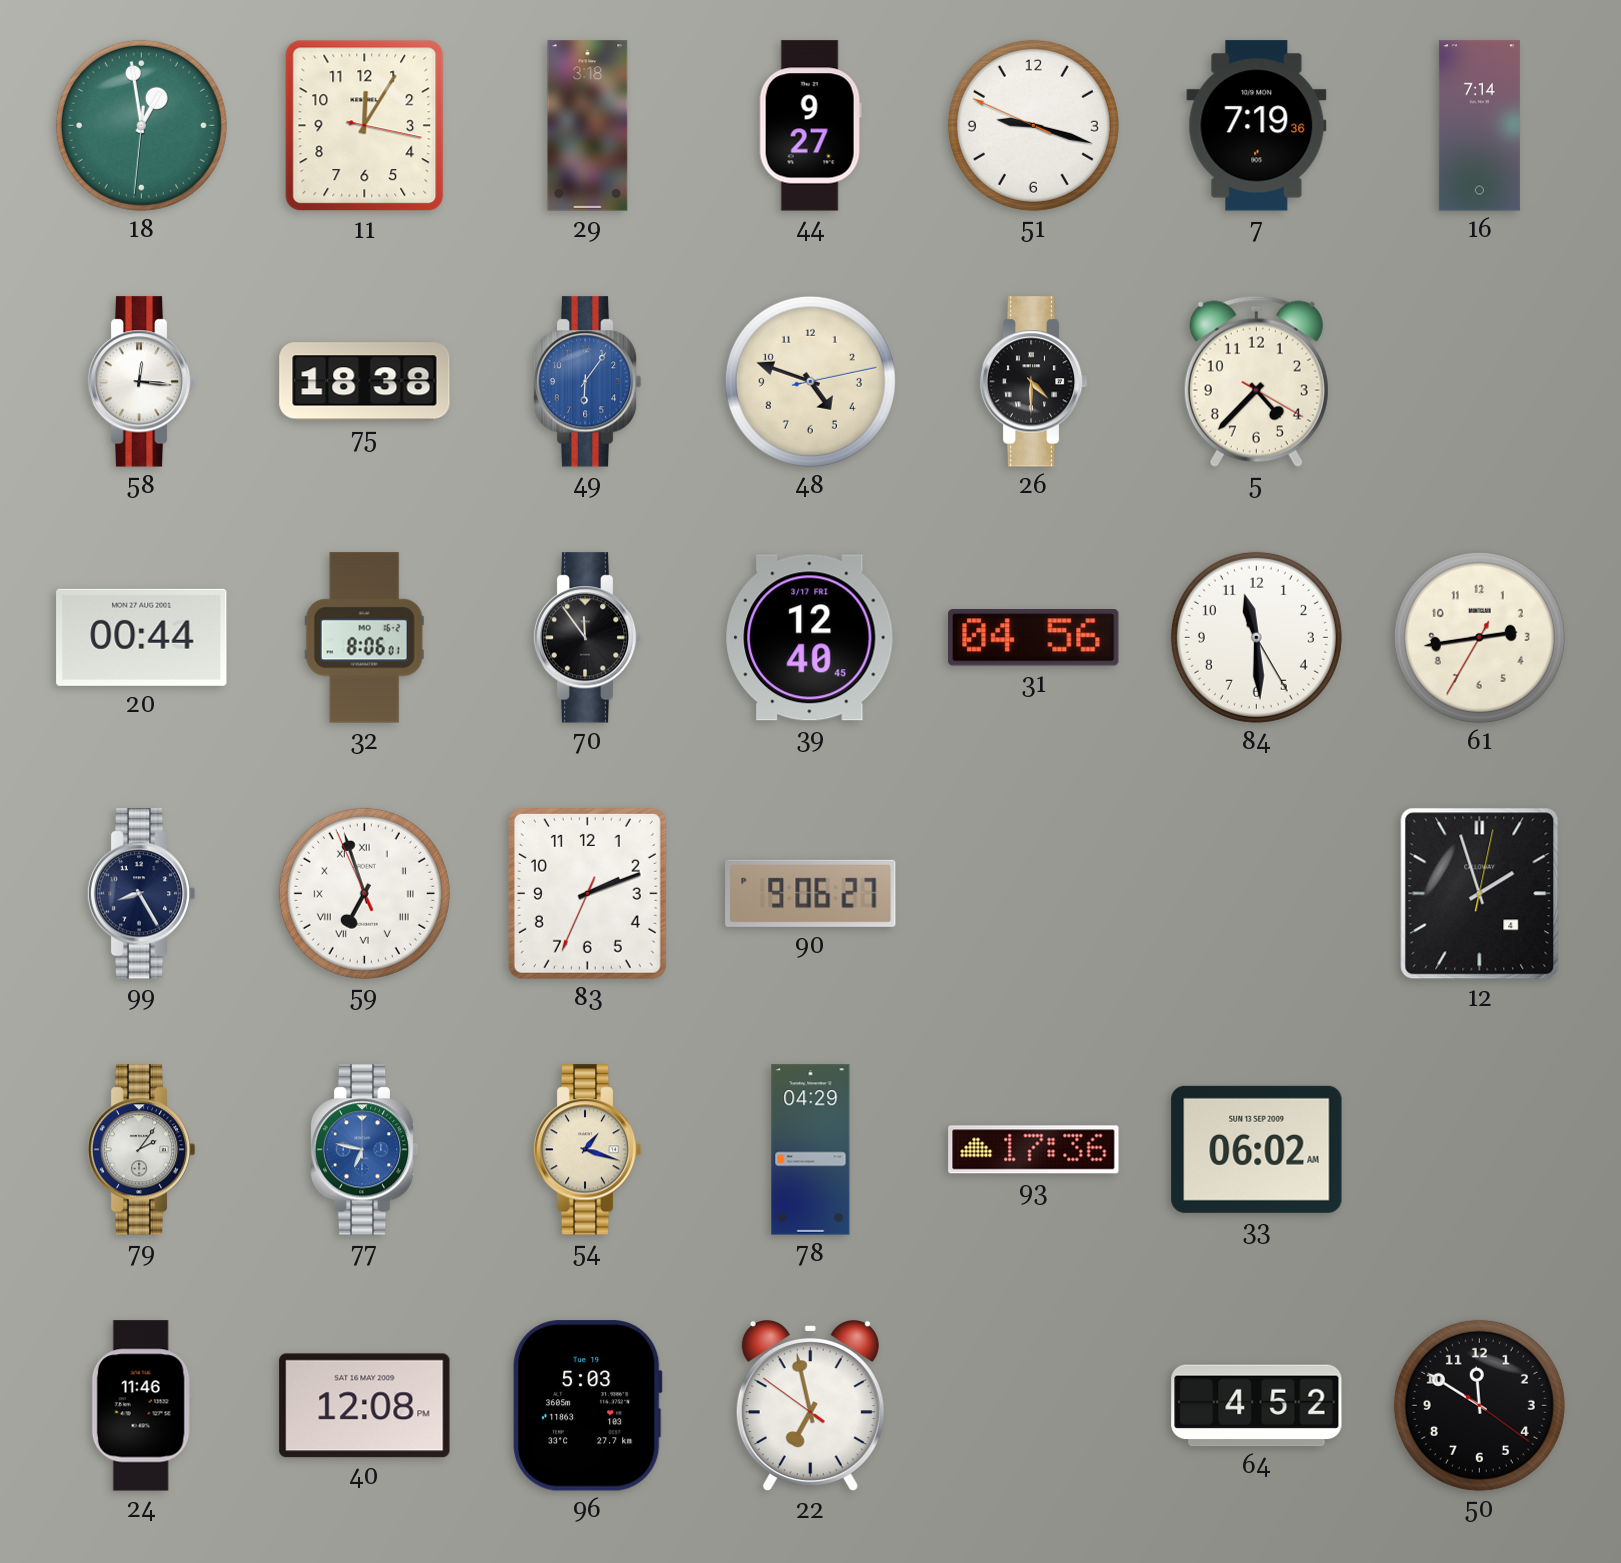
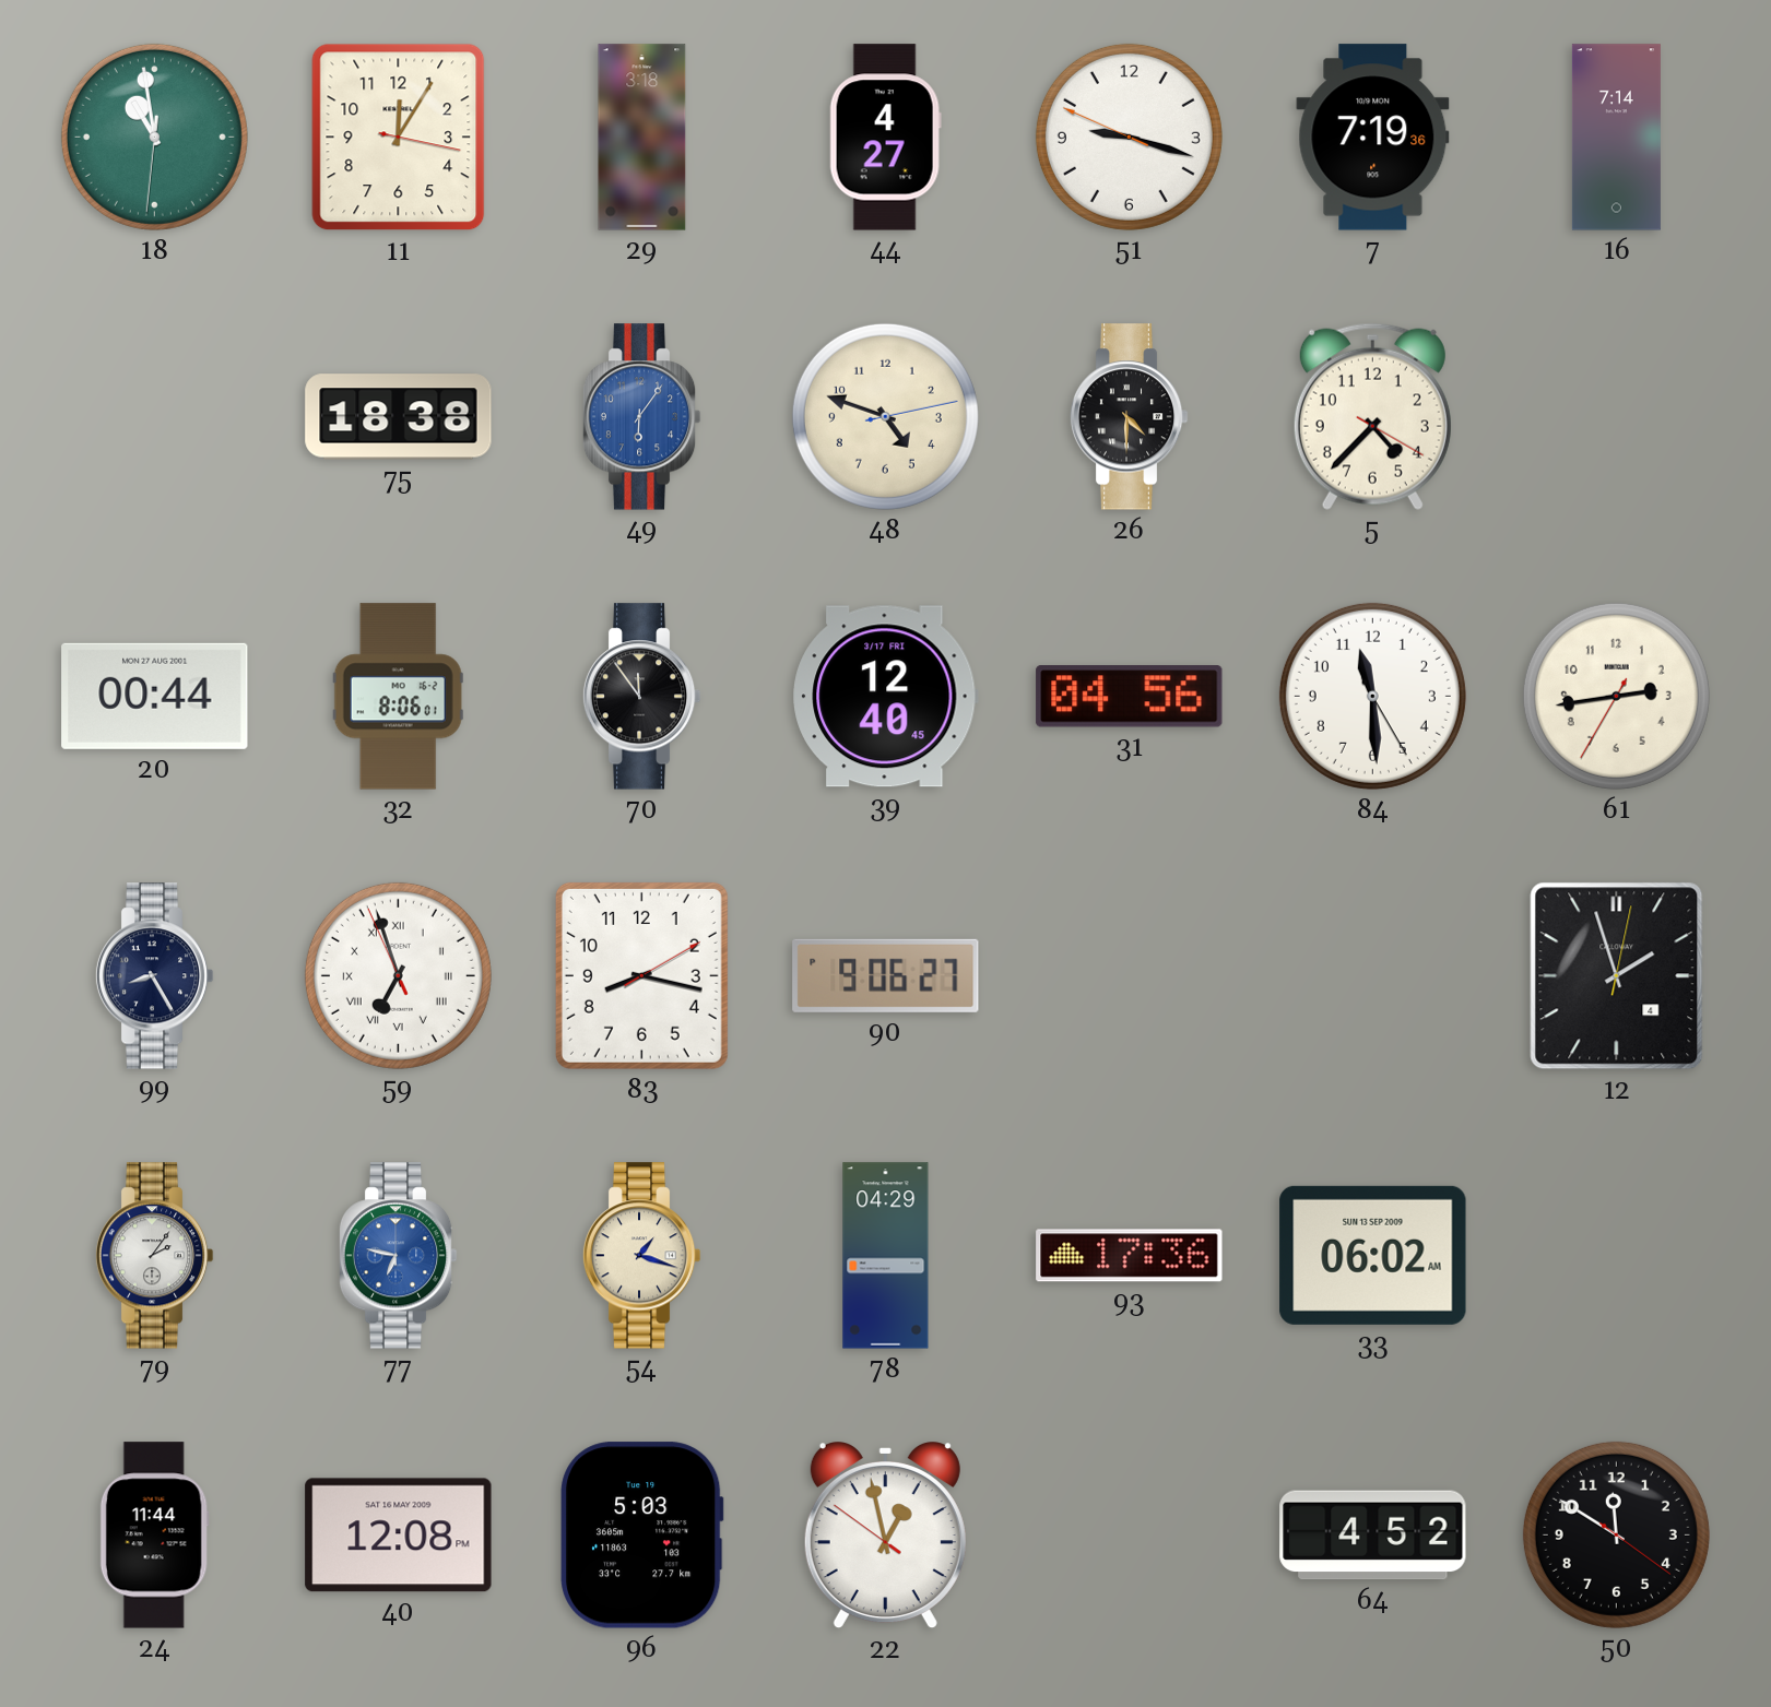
18: 12:58 -> 10:58
44: 9:27 -> 4:27
58: 12:16 -> none
83: 2:11 -> 8:17
24: 11:46 -> 11:44
22: 6:57 -> 12:57
